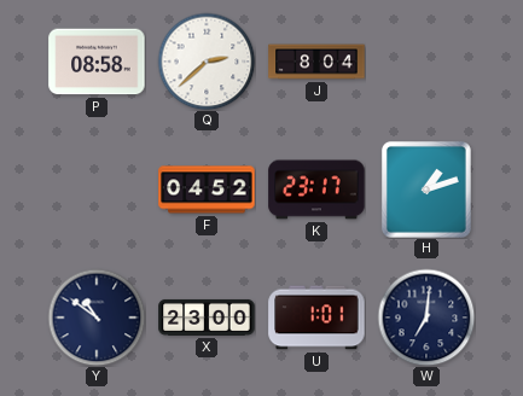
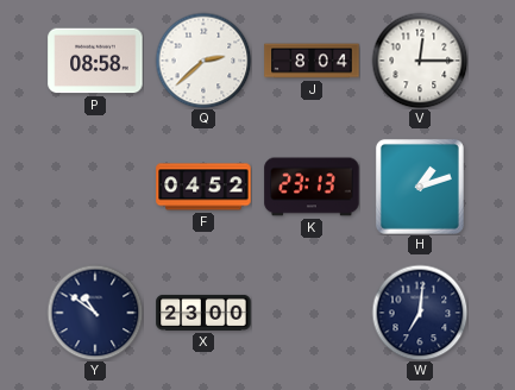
V: none -> 12:15
K: 23:17 -> 23:13
U: 1:01 -> none
